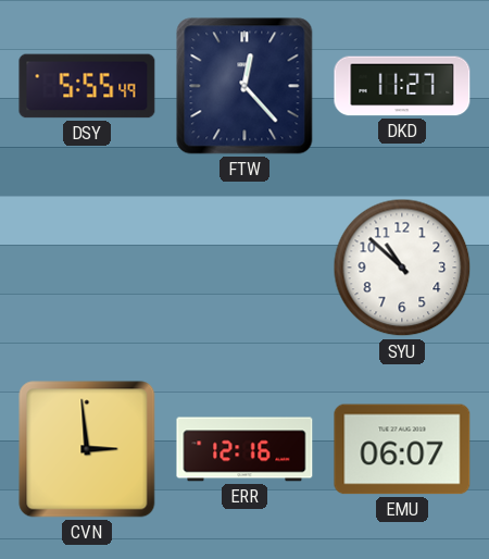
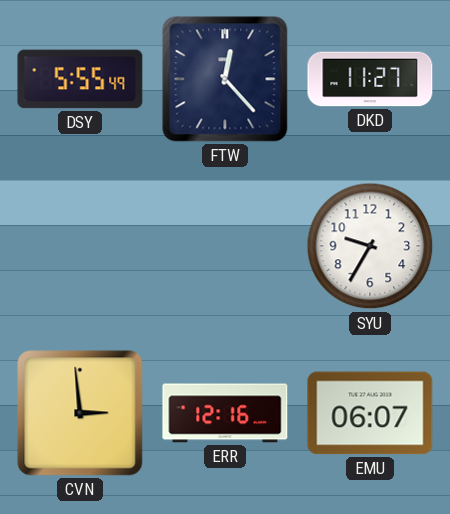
SYU: 10:52 -> 9:35
